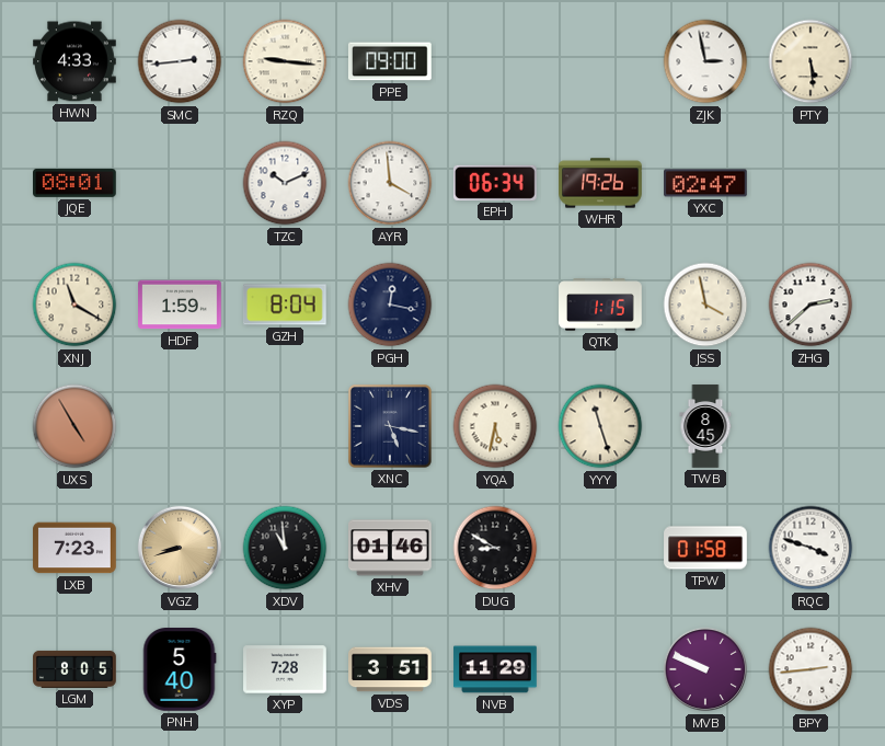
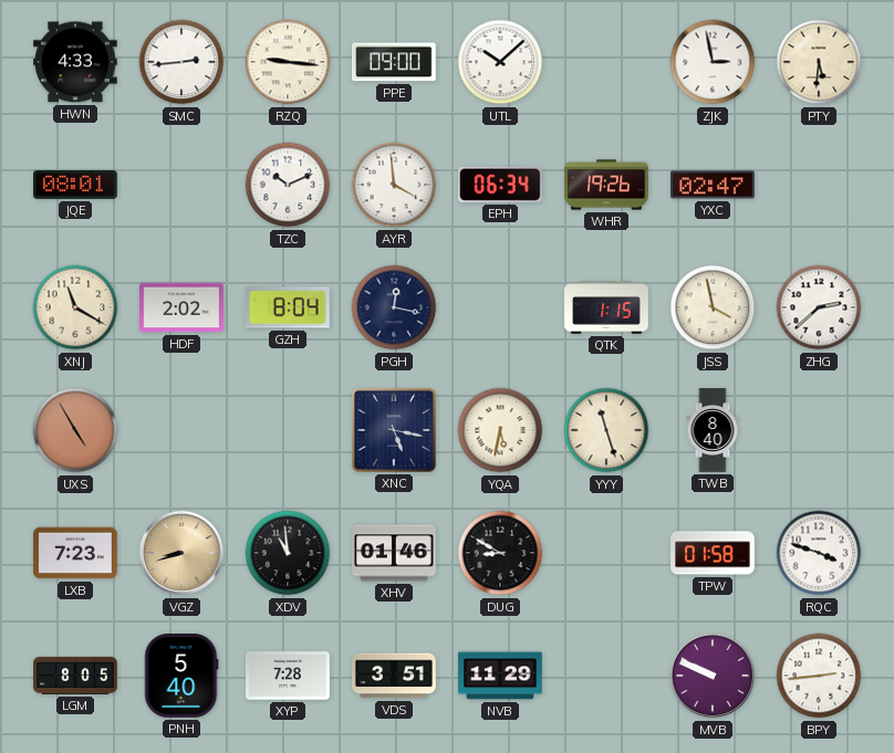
UTL: none -> 10:08
PTY: 5:29 -> 5:31
HDF: 1:59 -> 2:02
TWB: 8:45 -> 8:40
